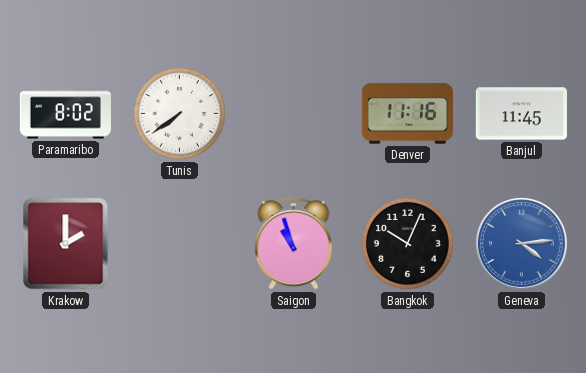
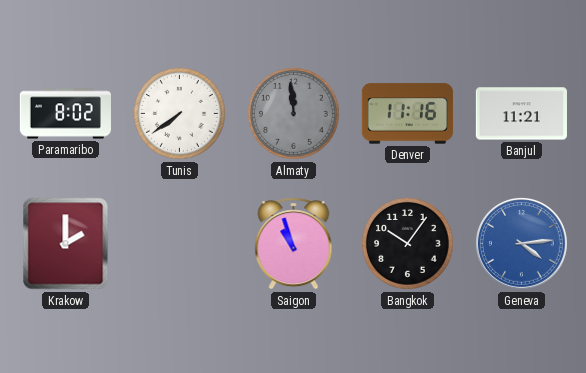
Almaty: none -> 11:59
Banjul: 11:45 -> 11:21
Bangkok: 10:04 -> 10:06
